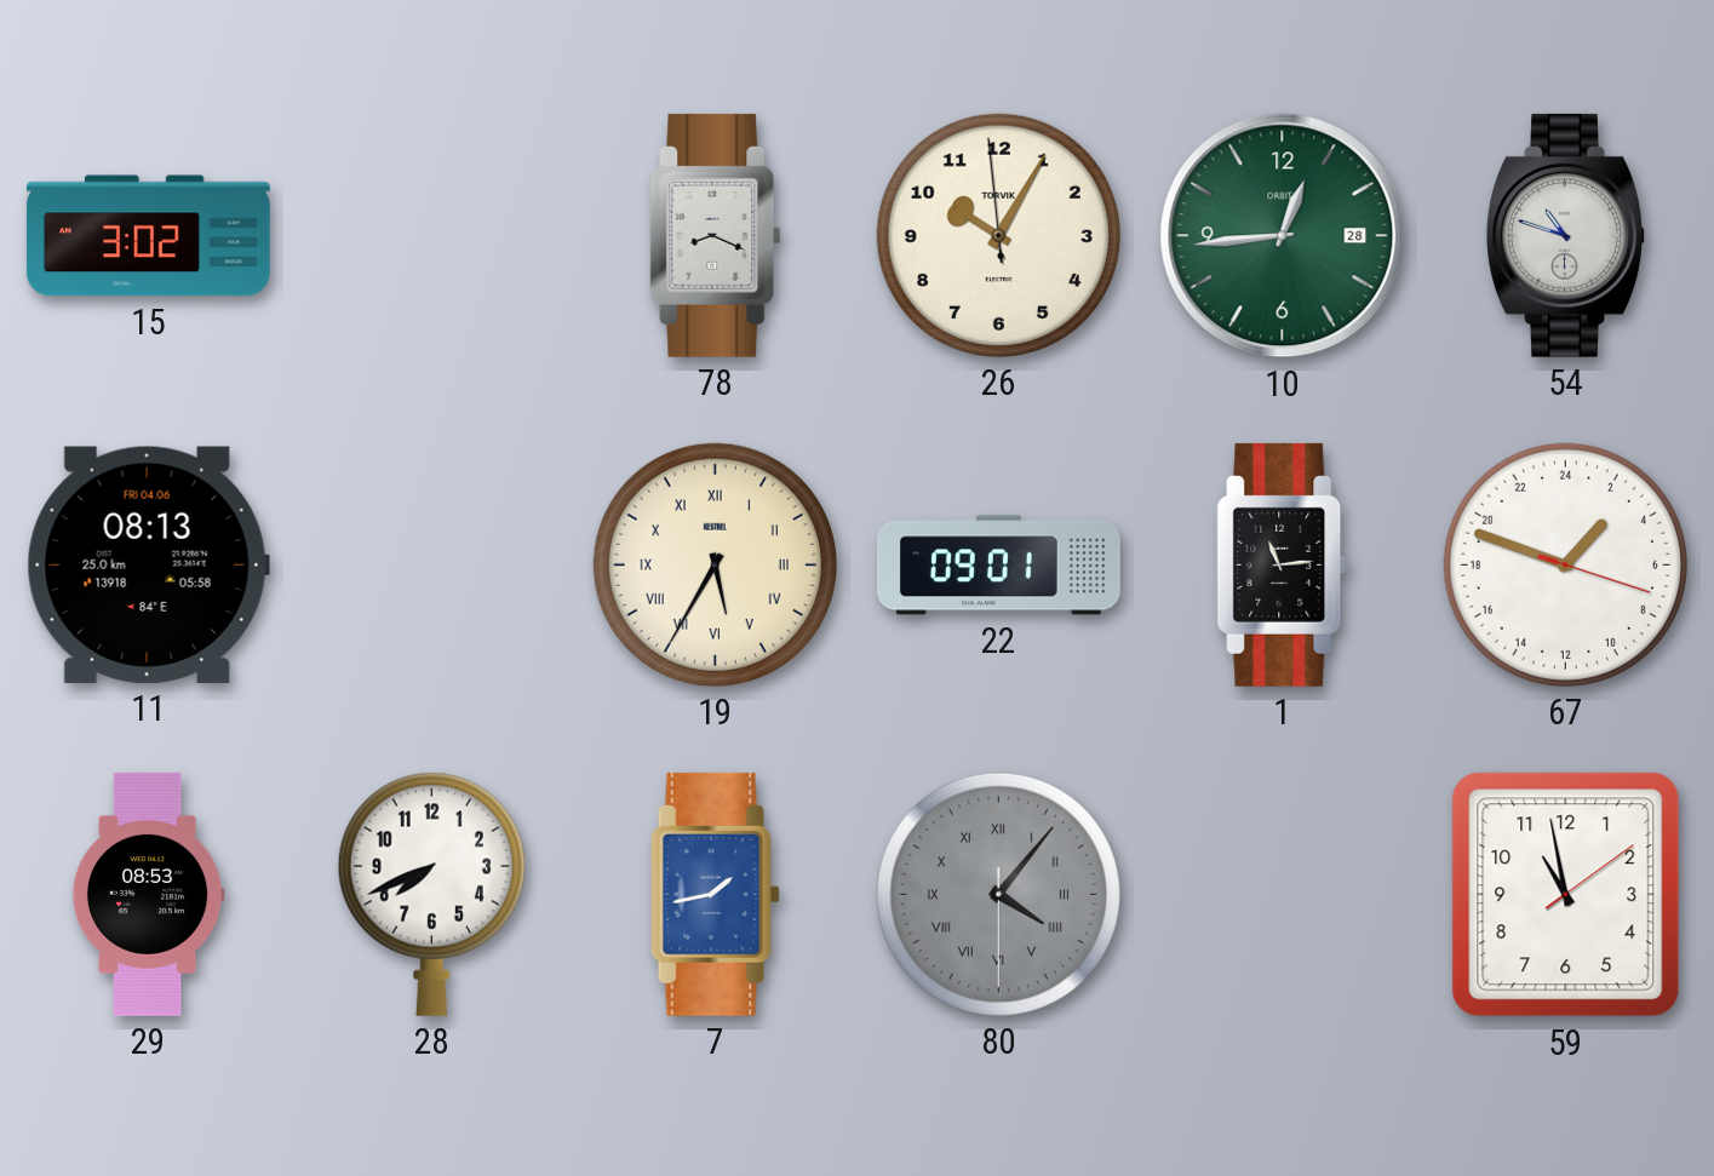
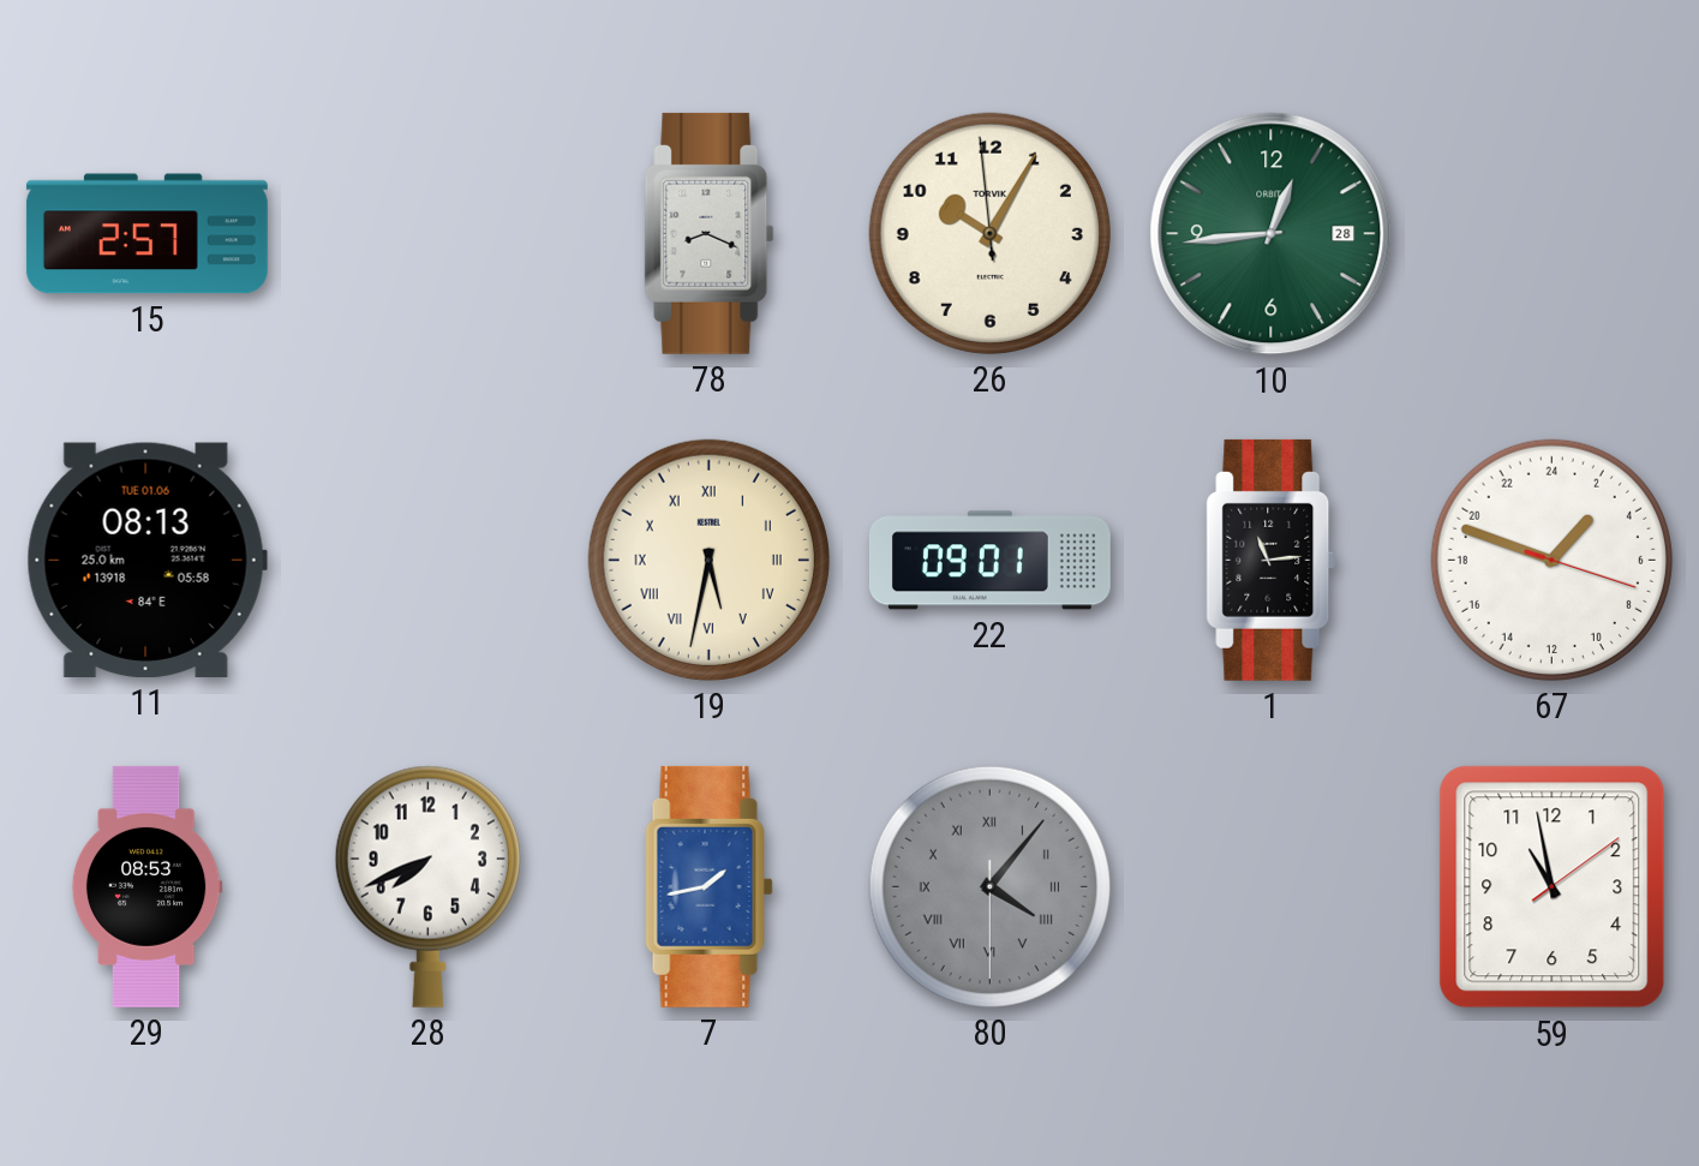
15: 3:02 -> 2:57
54: 10:48 -> none
11 date: FRI 04.06 -> TUE 01.06
19: 5:35 -> 5:32
